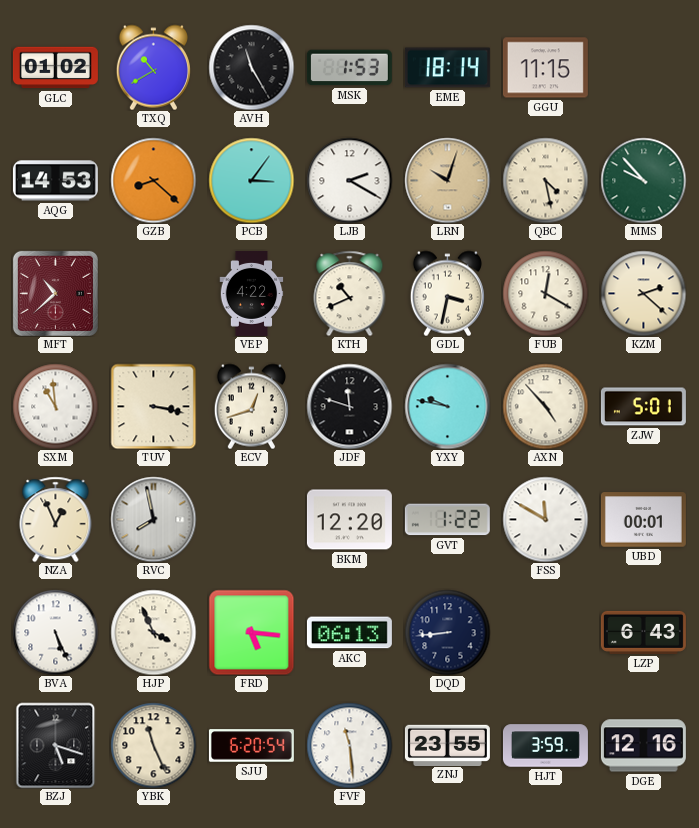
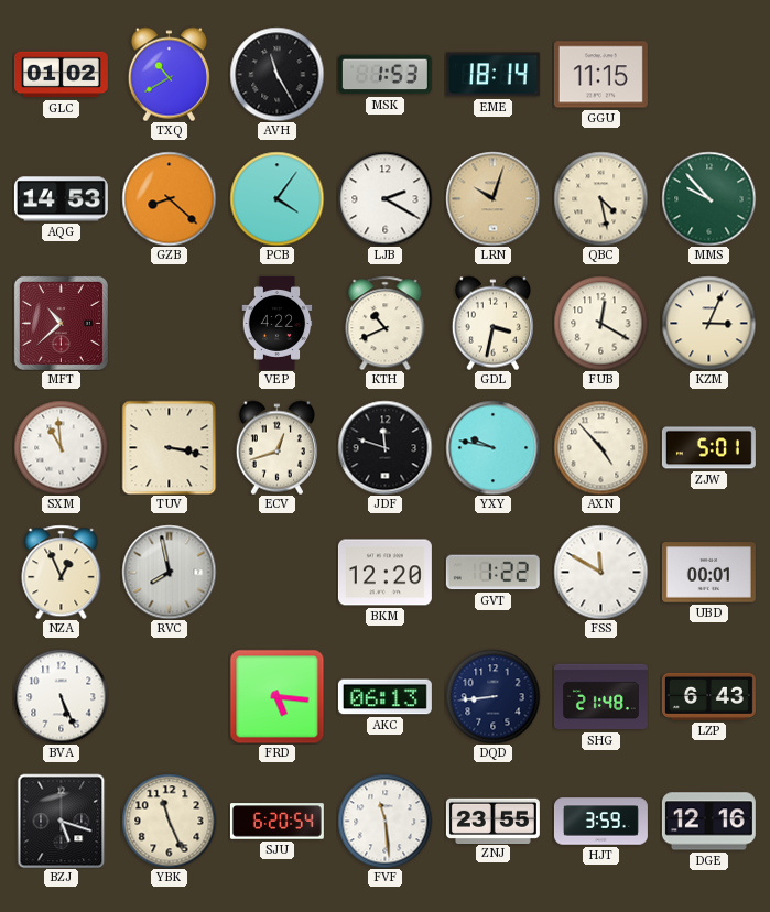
PCB: 3:06 -> 4:06
KZM: 2:22 -> 3:04
HJP: 3:56 -> none
SHG: none -> 21:48
